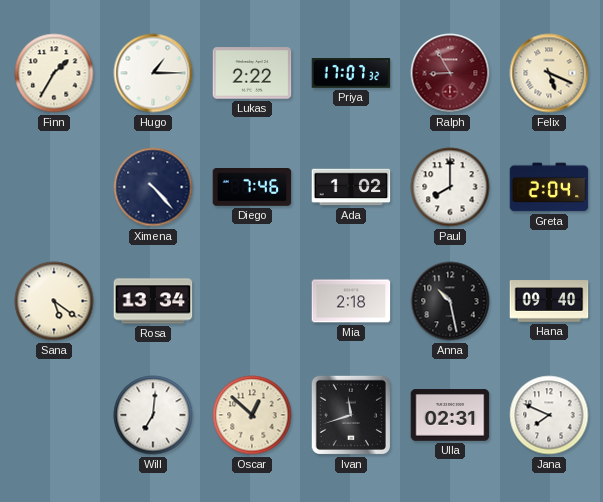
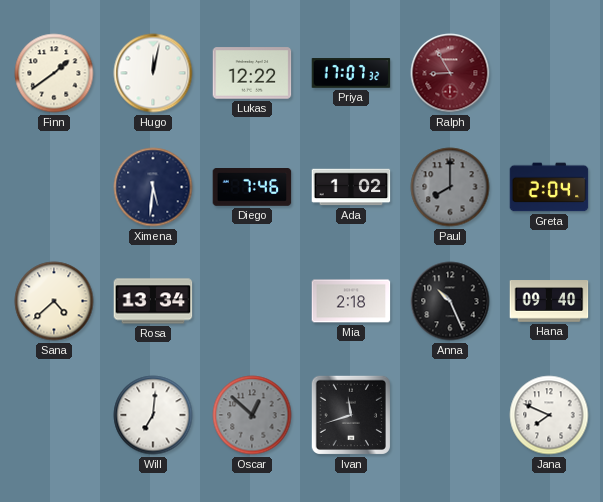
Finn: 1:35 -> 1:39
Hugo: 1:15 -> 12:02
Lukas: 2:22 -> 12:22
Felix: 5:19 -> none
Ximena: 4:23 -> 5:31
Paul dial: white -> grey
Sana: 5:21 -> 4:38
Anna: 10:28 -> 10:26
Oscar dial: cream -> grey
Ulla: 02:31 -> none
